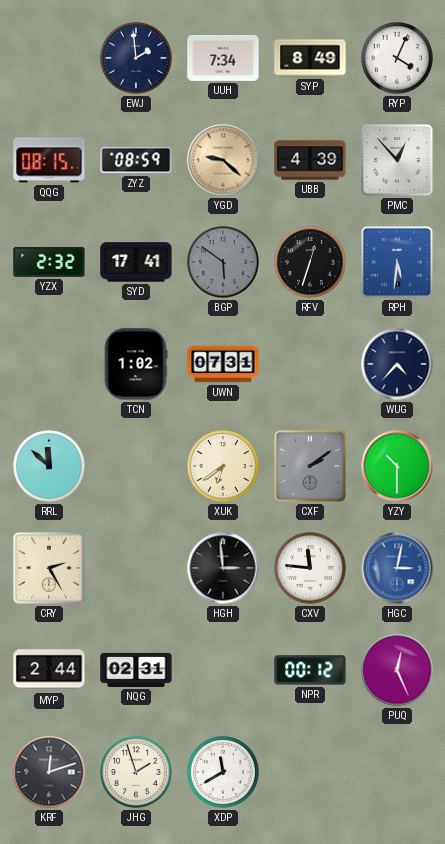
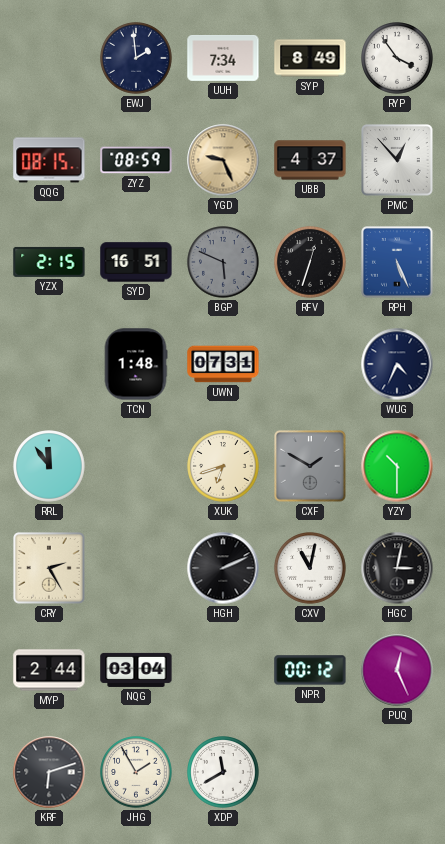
RYP: 4:04 -> 3:54
YGD: 9:22 -> 9:26
UBB: 4:39 -> 4:37
YZX: 2:32 -> 2:15
SYD: 17:41 -> 16:51
BGP: 5:51 -> 5:49
RPH: 5:31 -> 5:26
TCN: 1:02 -> 1:48
WUG: 4:37 -> 4:34
RRL: 11:52 -> 11:54
XUK: 6:39 -> 6:42
CXF: 2:09 -> 1:50
HGH: 2:59 -> 2:11
CXV: 11:46 -> 11:02
HGC dial: blue -> black
NQG: 02:31 -> 03:04
KRF: 12:12 -> 6:12
JHG: 1:57 -> 1:55
